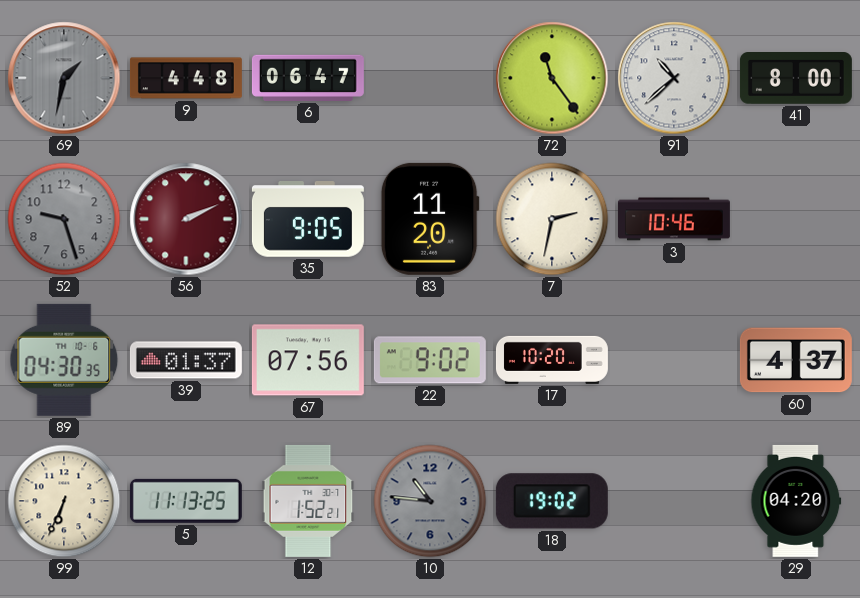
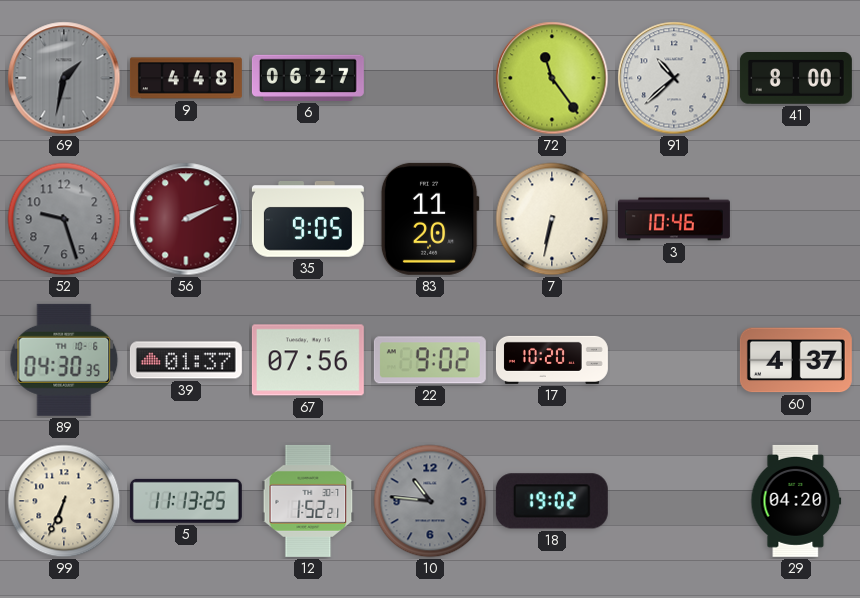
6: 06:47 -> 06:27
7: 2:32 -> 6:32
